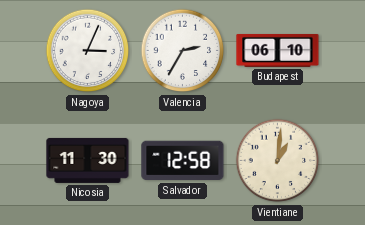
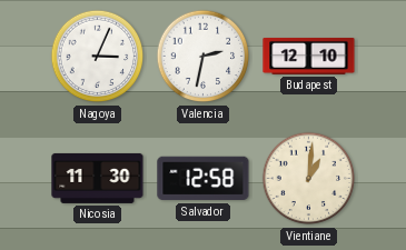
Valencia: 2:35 -> 2:32
Budapest: 06:10 -> 12:10
